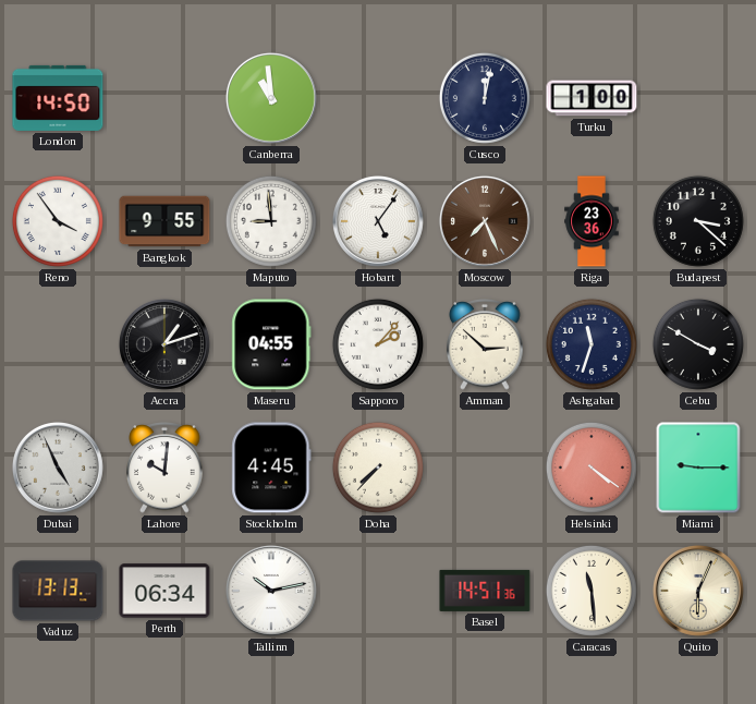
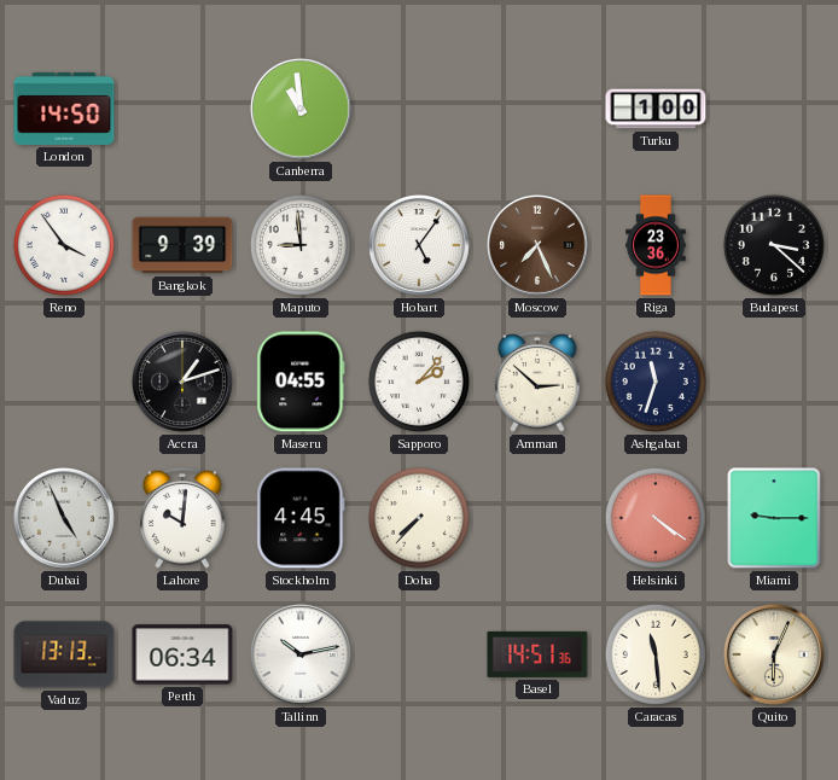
Cusco: 12:02 -> none
Bangkok: 9:55 -> 9:39
Cebu: 3:50 -> none
